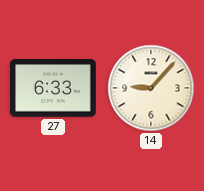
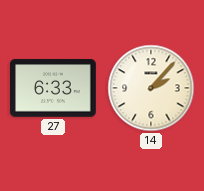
14: 9:07 -> 2:07
